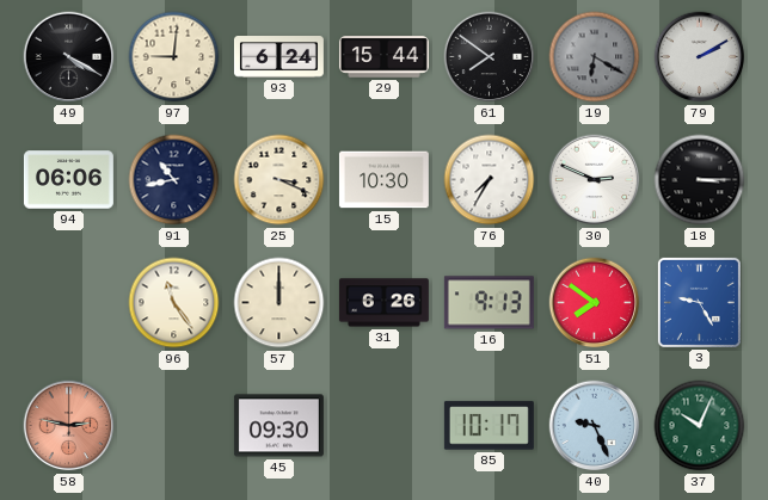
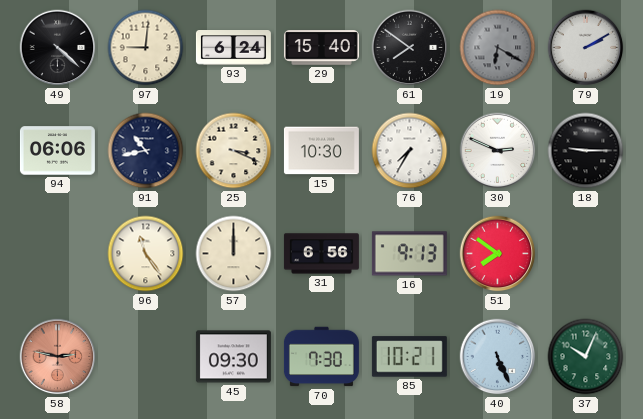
49: 4:20 -> 4:22
29: 15:44 -> 15:40
18: 3:15 -> 9:15
31: 6:26 -> 6:56
3: 9:25 -> none
70: none -> 7:30
85: 10:17 -> 10:21
40: 9:26 -> 5:26
